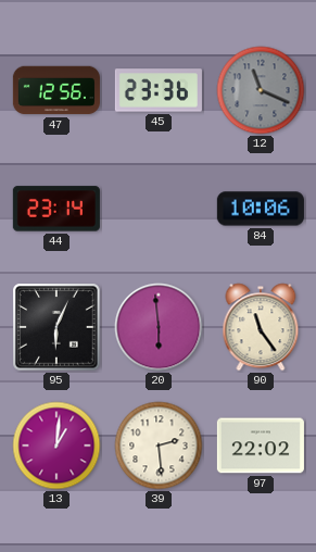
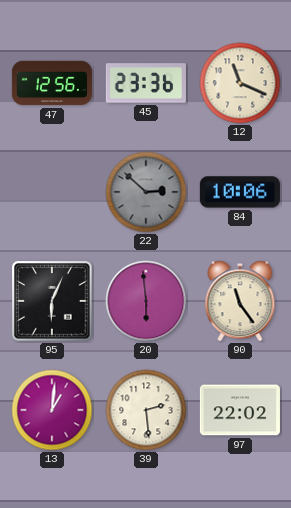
12 dial: grey -> cream
44: 23:14 -> none
22: none -> 2:52
